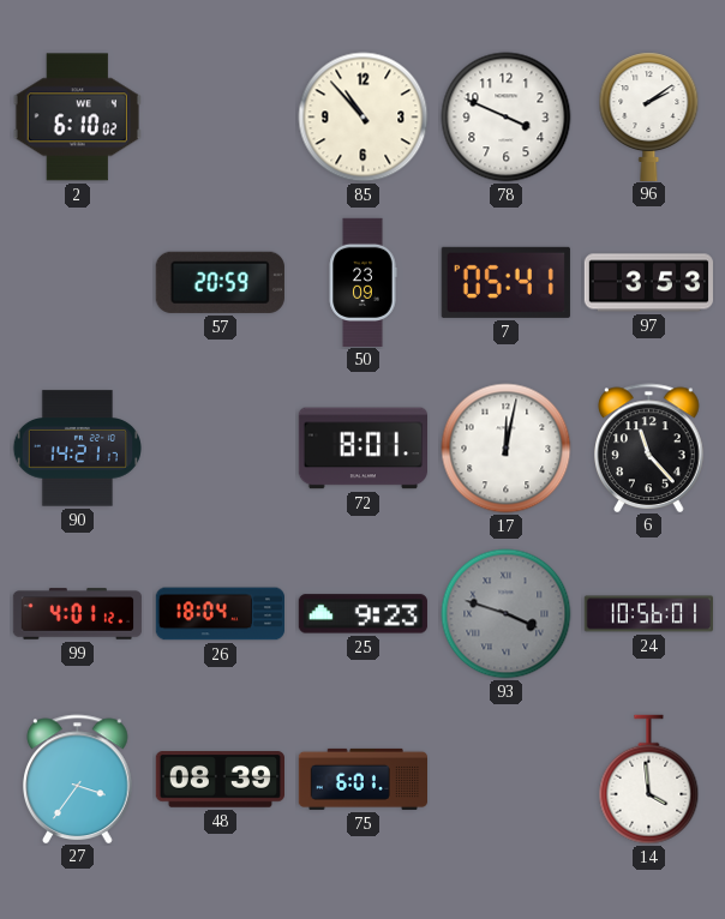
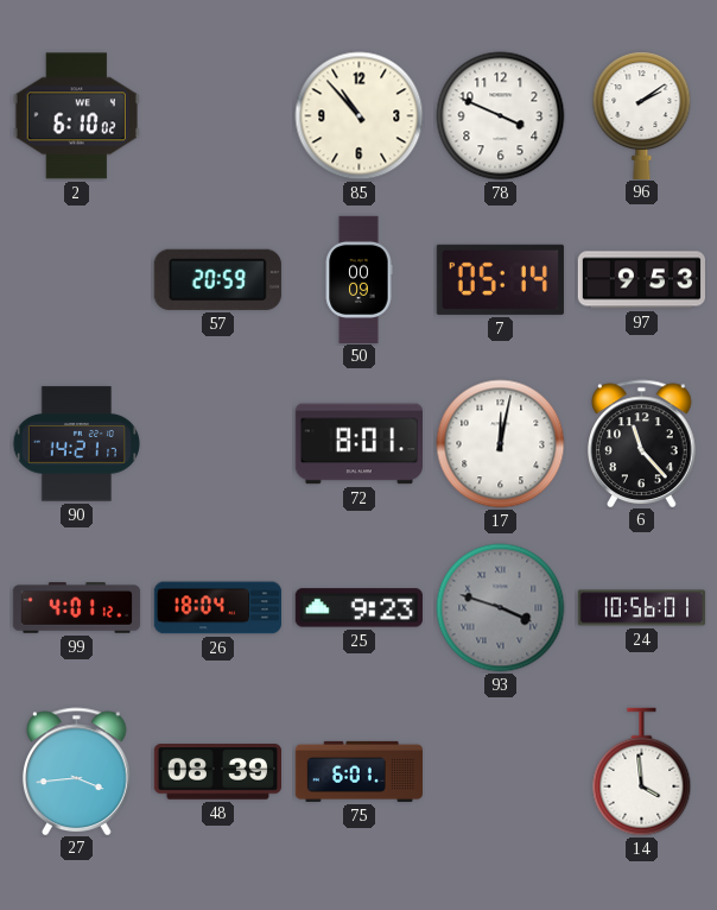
50: 23:09 -> 00:09
7: 05:41 -> 05:14
97: 3:53 -> 9:53
27: 3:36 -> 3:44
